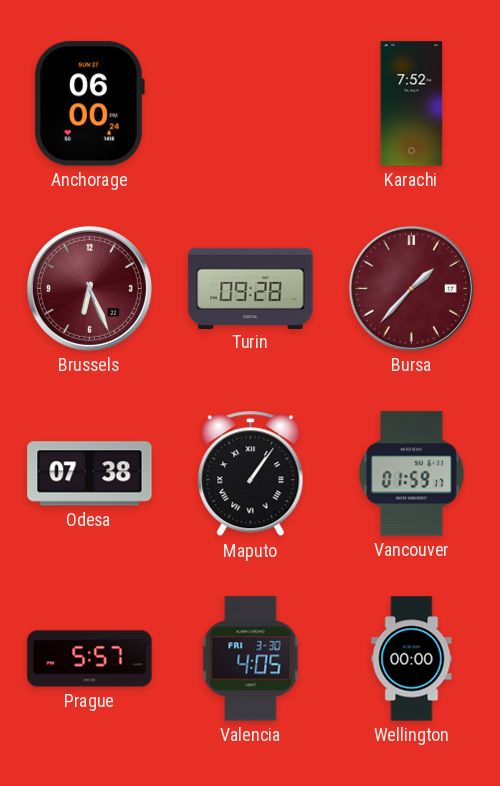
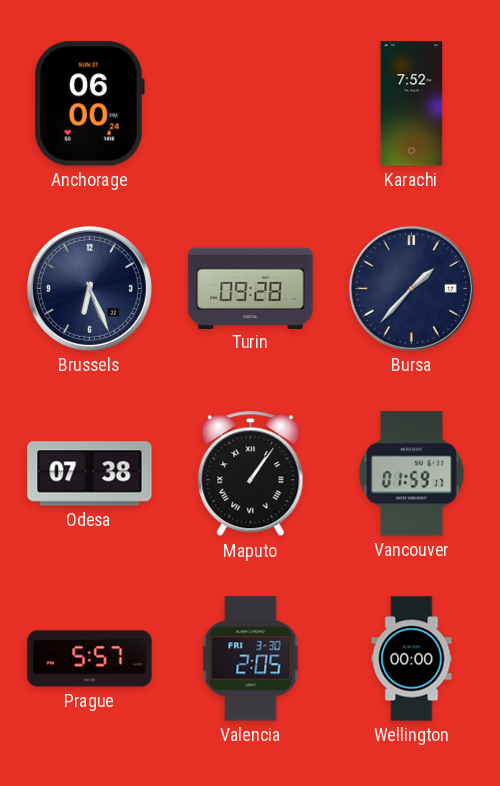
Brussels dial: burgundy -> navy
Bursa dial: burgundy -> navy
Valencia: 4:05 -> 2:05
